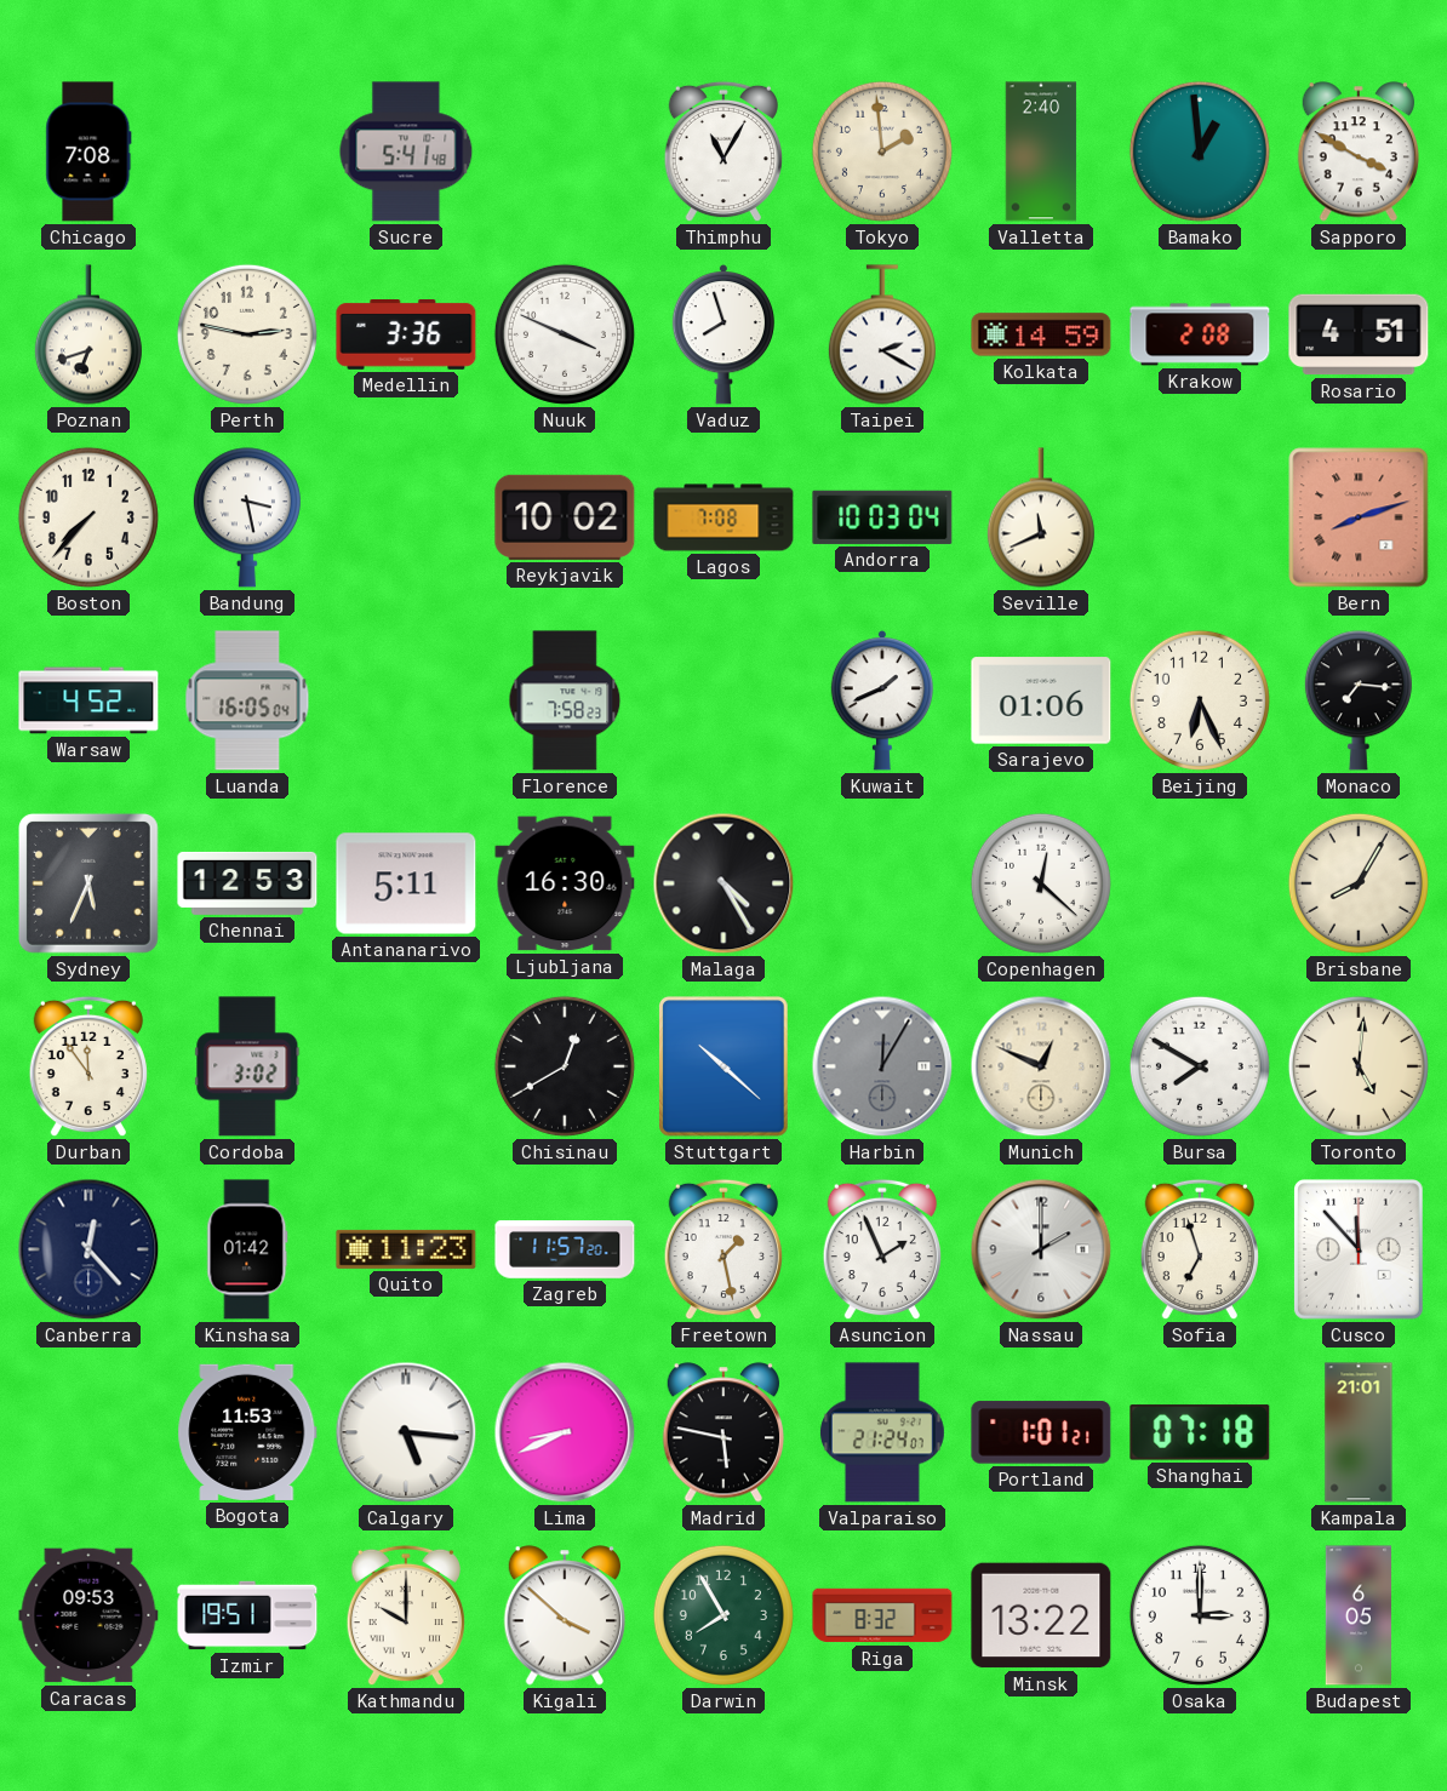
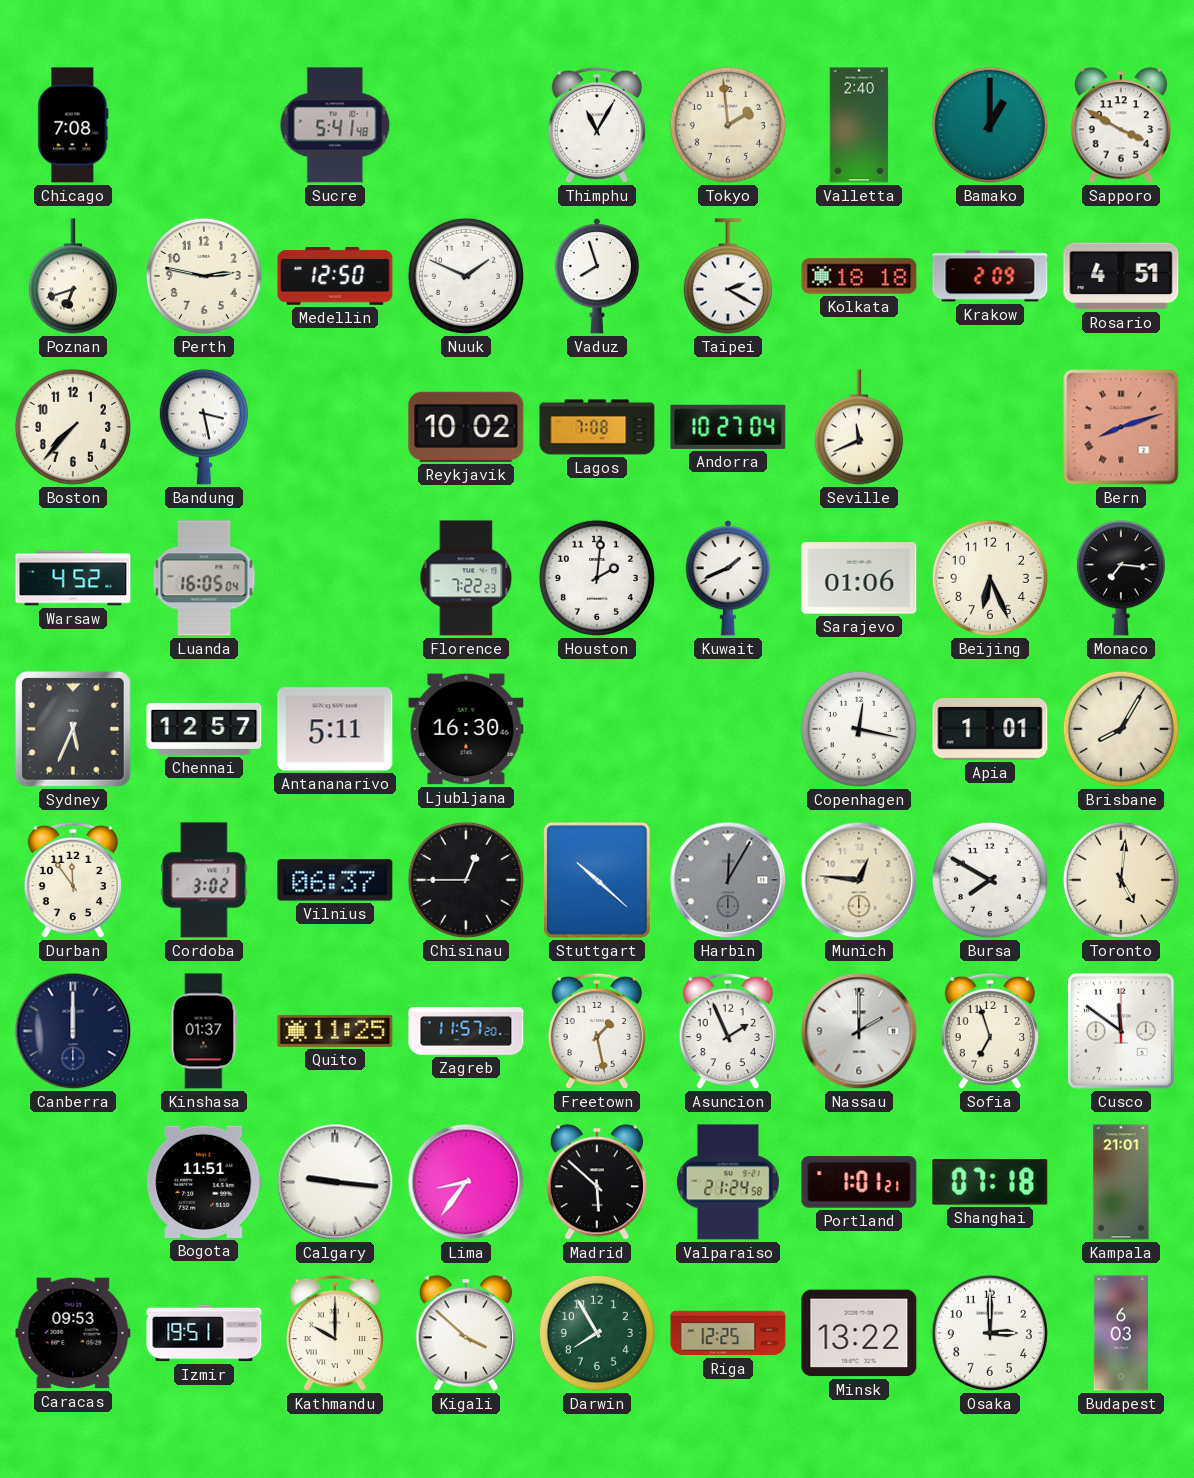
Bamako: 12:59 -> 1:00
Medellin: 3:36 -> 12:50
Nuuk: 3:49 -> 1:49
Kolkata: 14:59 -> 18:18
Krakow: 2:08 -> 2:09
Andorra: 10:03 -> 10:27
Florence: 7:58 -> 7:22
Houston: none -> 2:01
Chennai: 12:53 -> 12:57
Malaga: 4:25 -> none
Copenhagen: 12:22 -> 12:17
Apia: none -> 1:01
Vilnius: none -> 06:37
Chisinau: 12:40 -> 12:45
Munich: 12:49 -> 12:46
Canberra: 12:23 -> 12:00
Kinshasa: 01:42 -> 01:37
Quito: 11:23 -> 11:25
Cusco: 11:53 -> 11:51
Bogota: 11:53 -> 11:51
Calgary: 5:16 -> 9:16
Lima: 8:41 -> 8:36
Madrid: 5:47 -> 5:52
Valparaiso: 21:24:07 -> 21:24:58
Riga: 8:32 -> 12:25
Budapest: 6:05 -> 6:03
